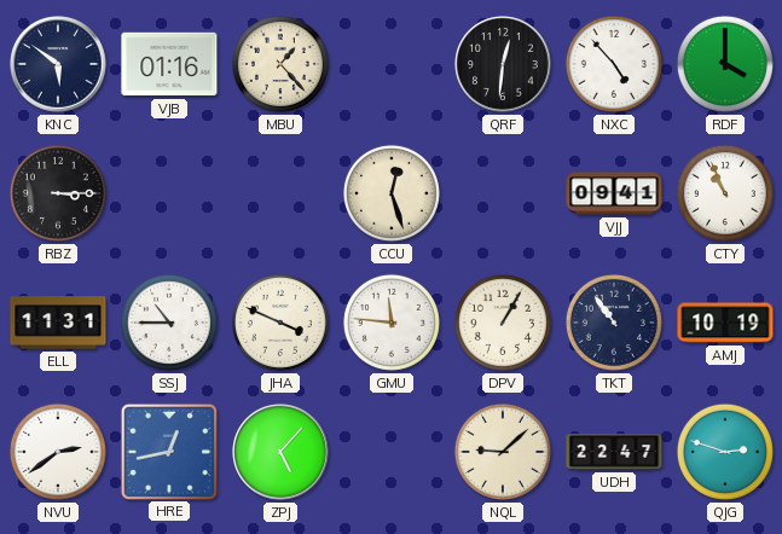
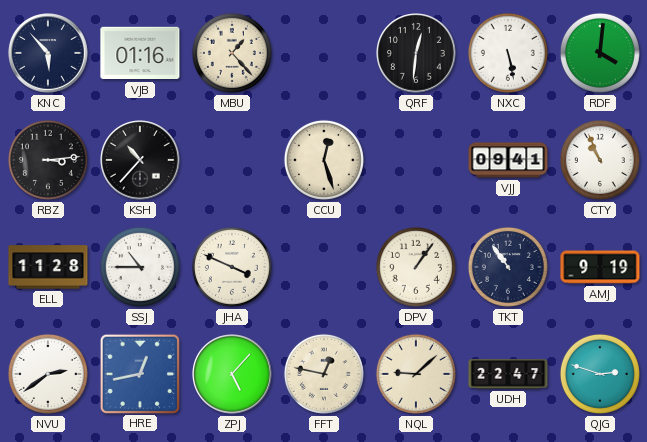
KNC: 5:51 -> 5:53
NXC: 4:53 -> 5:28
RDF: 4:00 -> 4:01
RBZ: 3:15 -> 3:14
KSH: none -> 10:37
ELL: 11:31 -> 11:28
GMU: 11:46 -> none
DPV: 1:05 -> 1:06
AMJ: 10:19 -> 9:19
FFT: none -> 12:47
